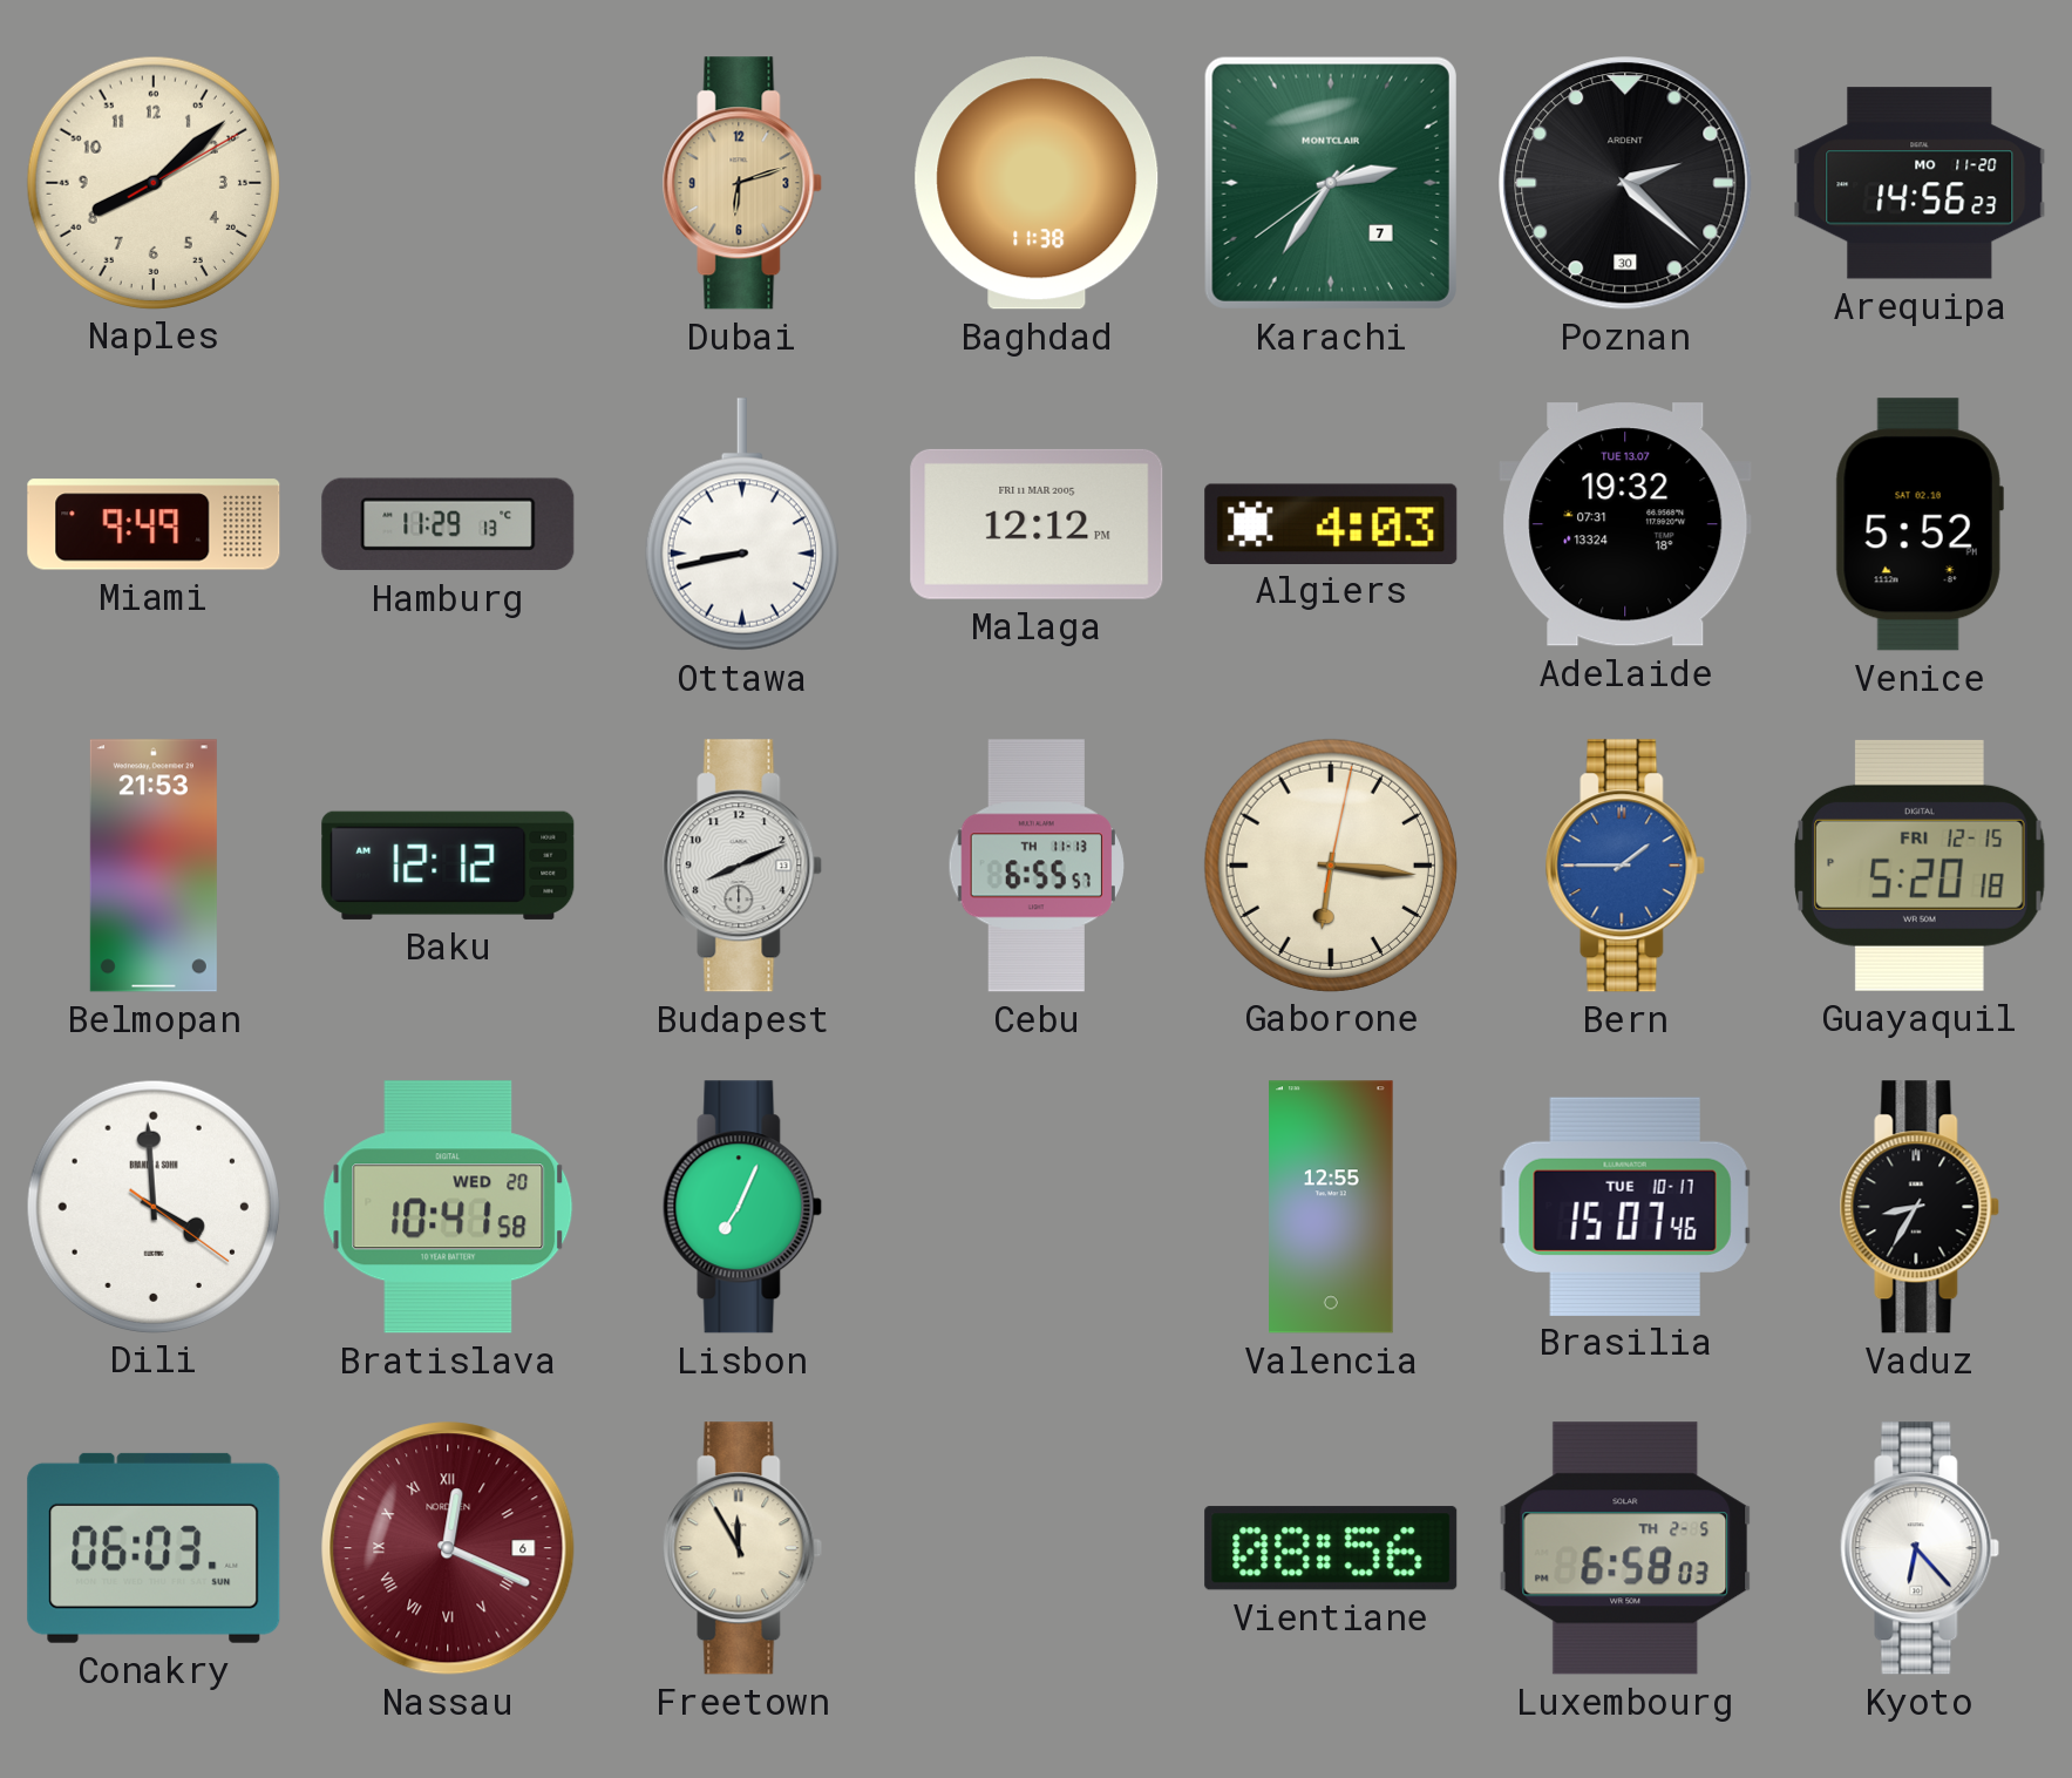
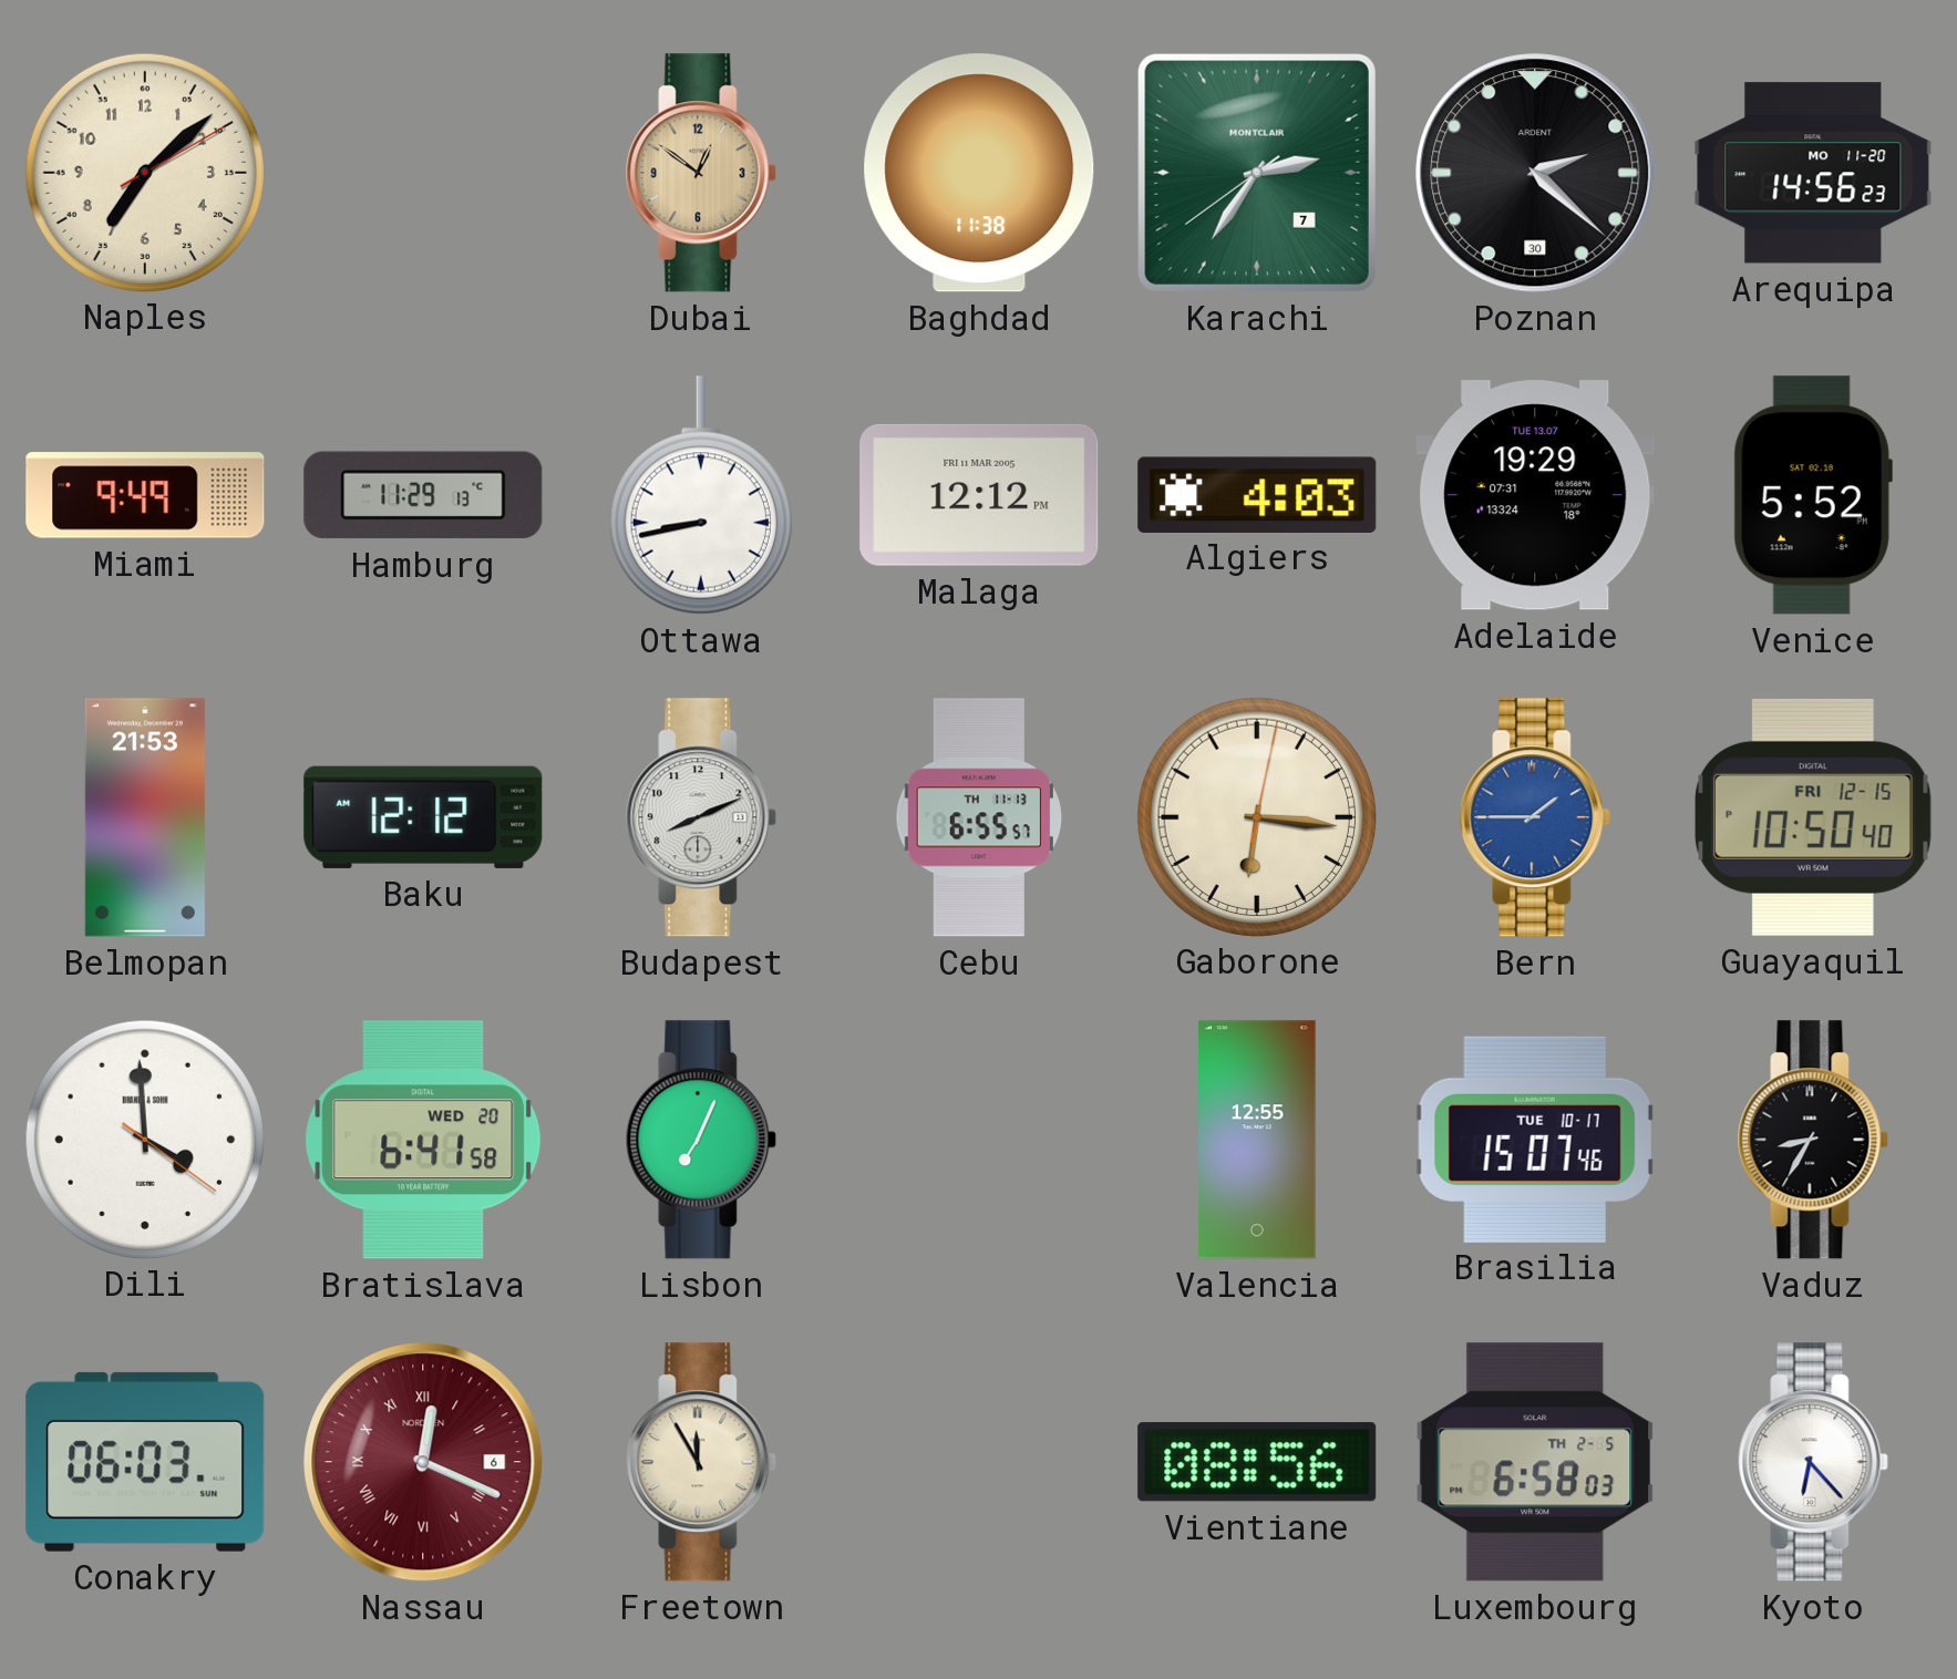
Naples: 8:08 -> 7:08
Dubai: 6:12 -> 12:51
Adelaide: 19:32 -> 19:29
Guayaquil: 5:20 -> 10:50
Bratislava: 10:41 -> 6:41
